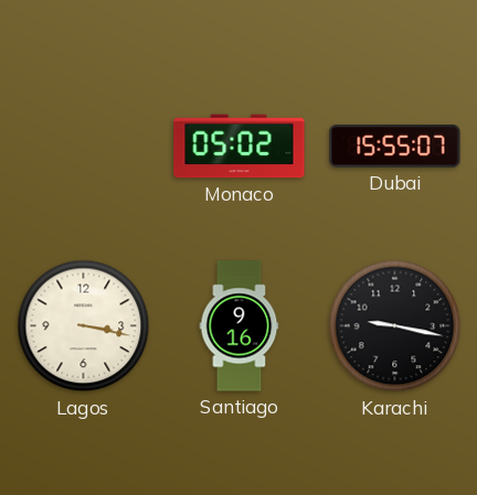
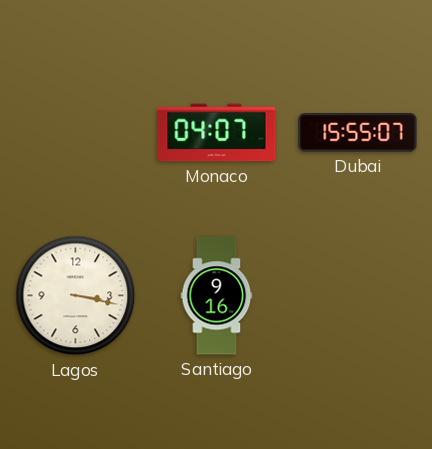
Monaco: 05:02 -> 04:07
Karachi: 9:17 -> none
